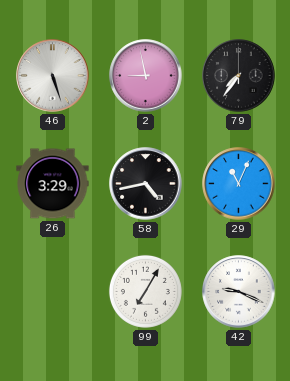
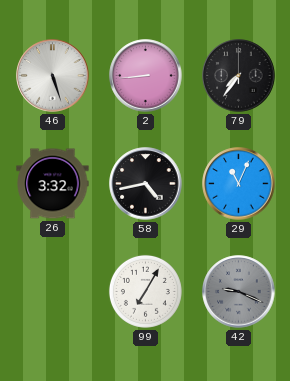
2: 8:58 -> 8:44
26: 3:29 -> 3:32
42 dial: white -> grey
